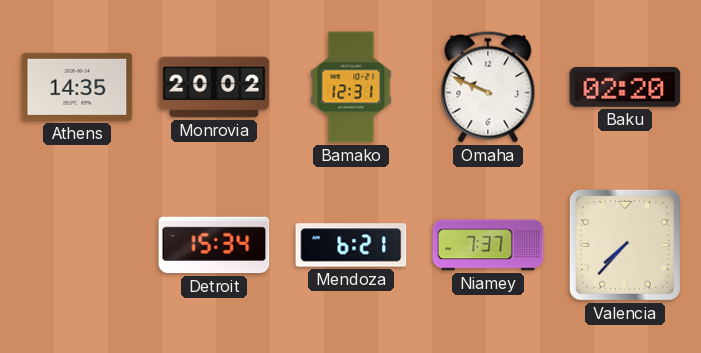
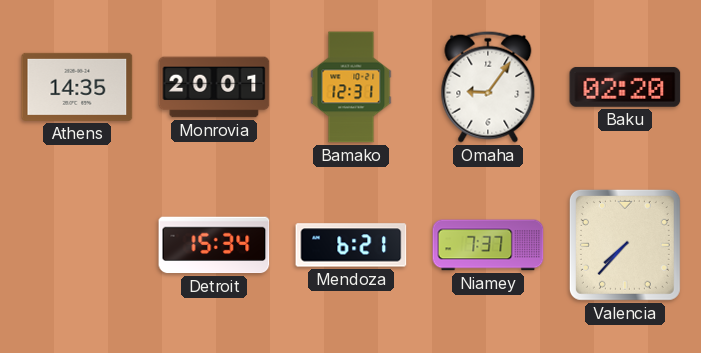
Monrovia: 20:02 -> 20:01
Omaha: 9:49 -> 9:06
